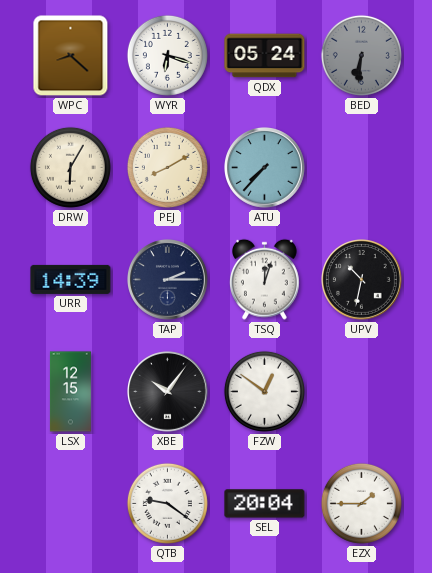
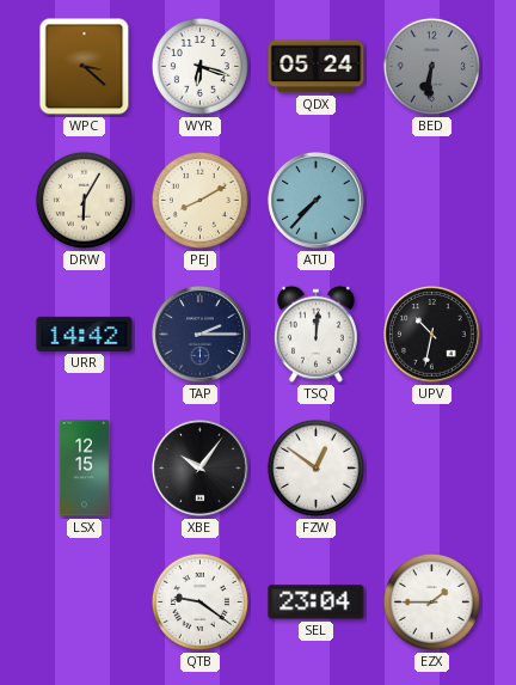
WPC: 8:22 -> 3:22
URR: 14:39 -> 14:42
TSQ: 12:03 -> 12:01
SEL: 20:04 -> 23:04
